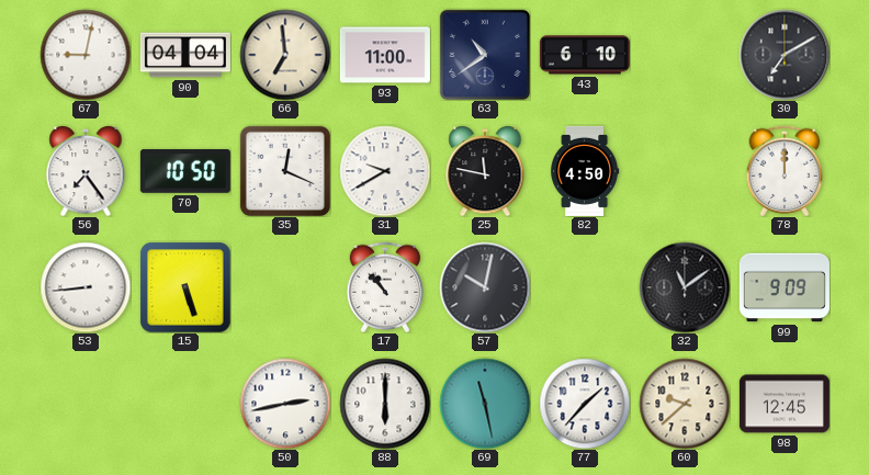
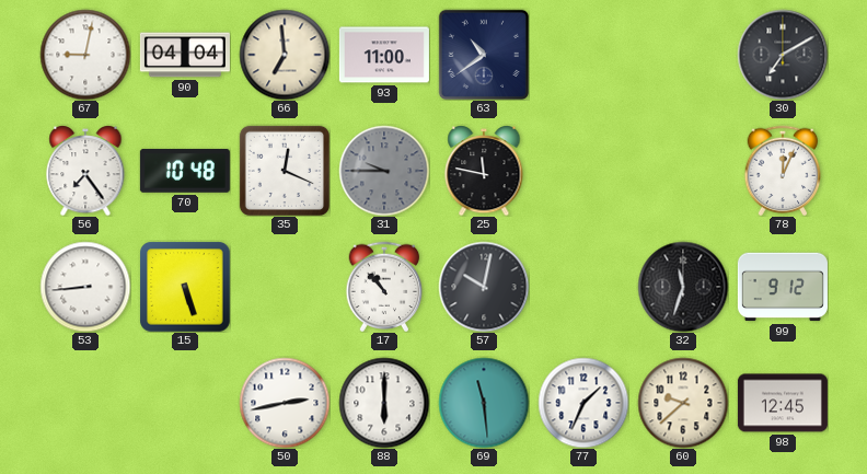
43: 6:10 -> none
70: 10:50 -> 10:48
31: 9:40 -> 9:45
31 dial: white -> grey
82: 4:50 -> none
78: 12:00 -> 12:04
32: 11:09 -> 11:33
99: 9:09 -> 9:12
69: 11:28 -> 11:29
77: 1:37 -> 1:34
